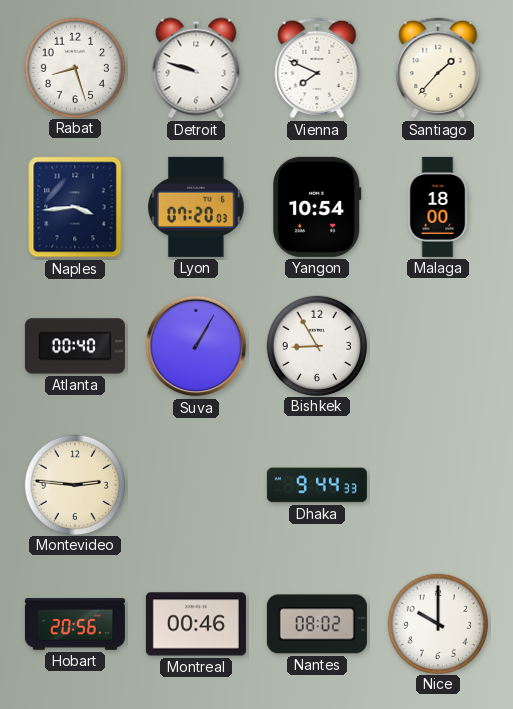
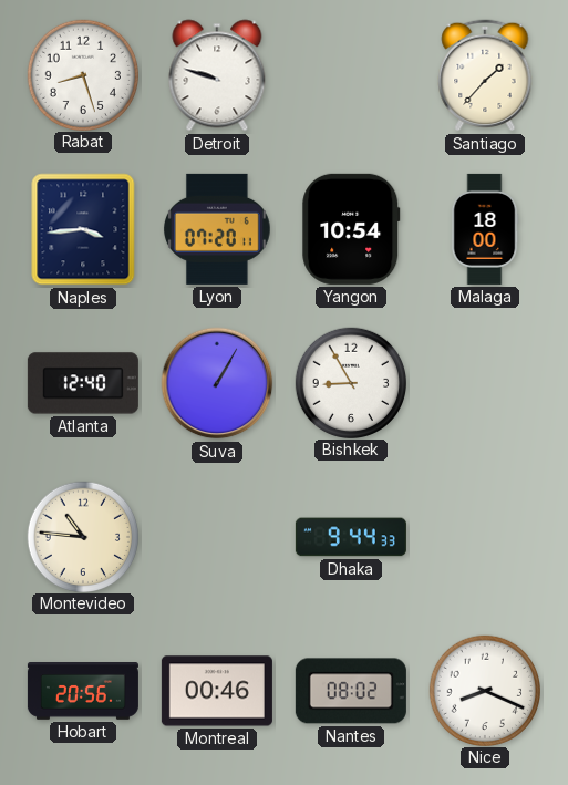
Vienna: 7:49 -> none
Lyon: 07:20:03 -> 07:20:11
Atlanta: 00:40 -> 12:40
Montevideo: 2:46 -> 10:46
Nice: 10:00 -> 8:19
